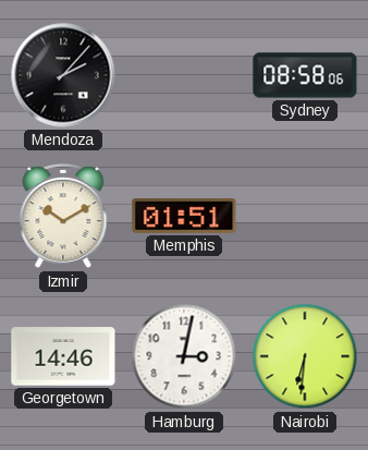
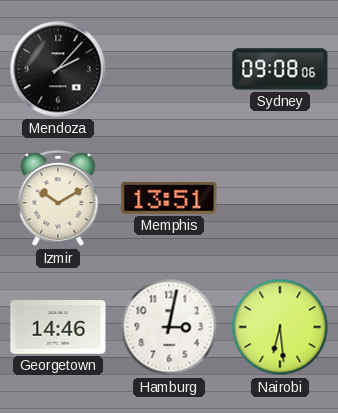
Sydney: 08:58 -> 09:08
Memphis: 01:51 -> 13:51
Nairobi: 6:31 -> 6:29
